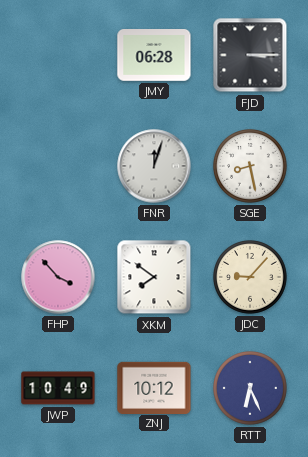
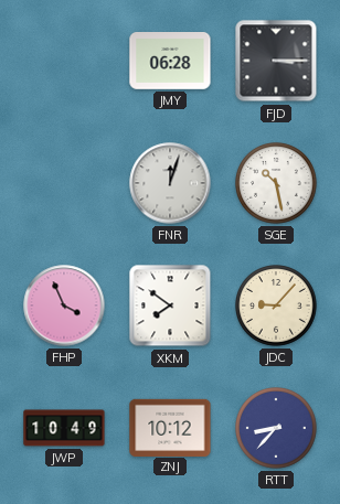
SGE: 8:28 -> 10:28
FHP: 3:53 -> 3:56
RTT: 6:26 -> 8:37
